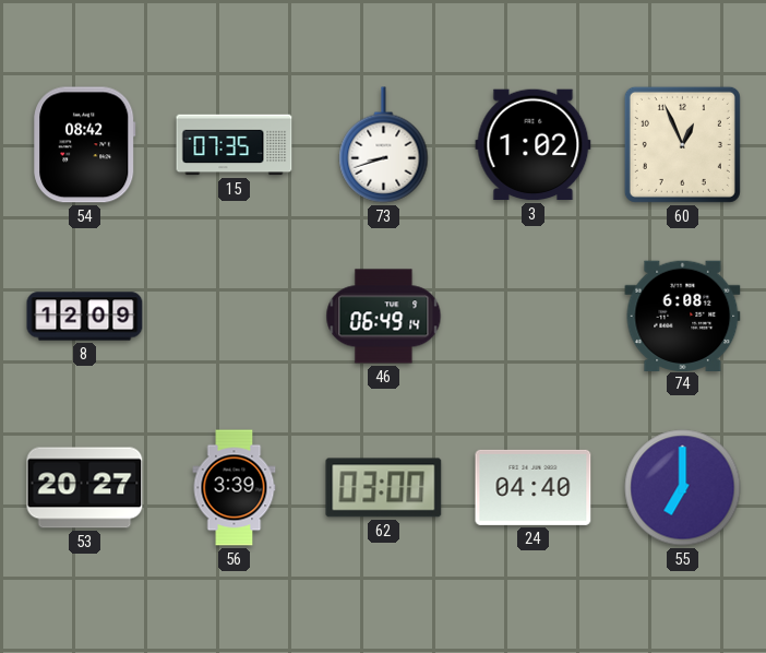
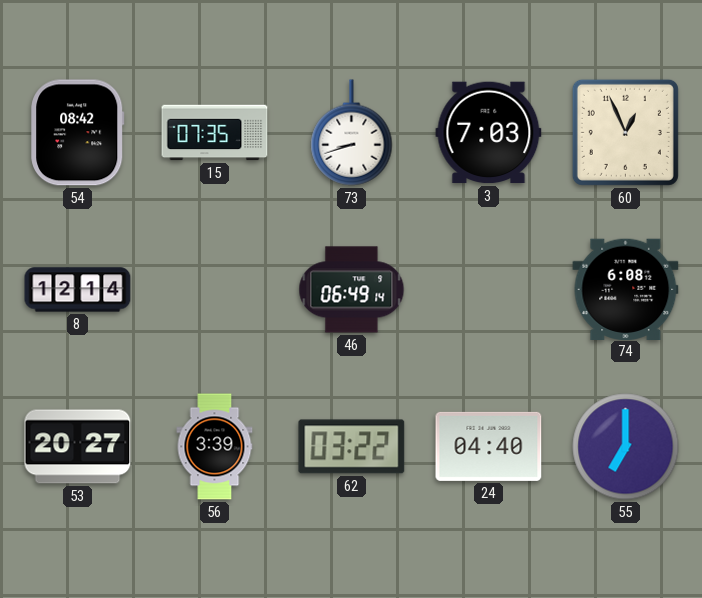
3: 1:02 -> 7:03
8: 12:09 -> 12:14
62: 03:00 -> 03:22
